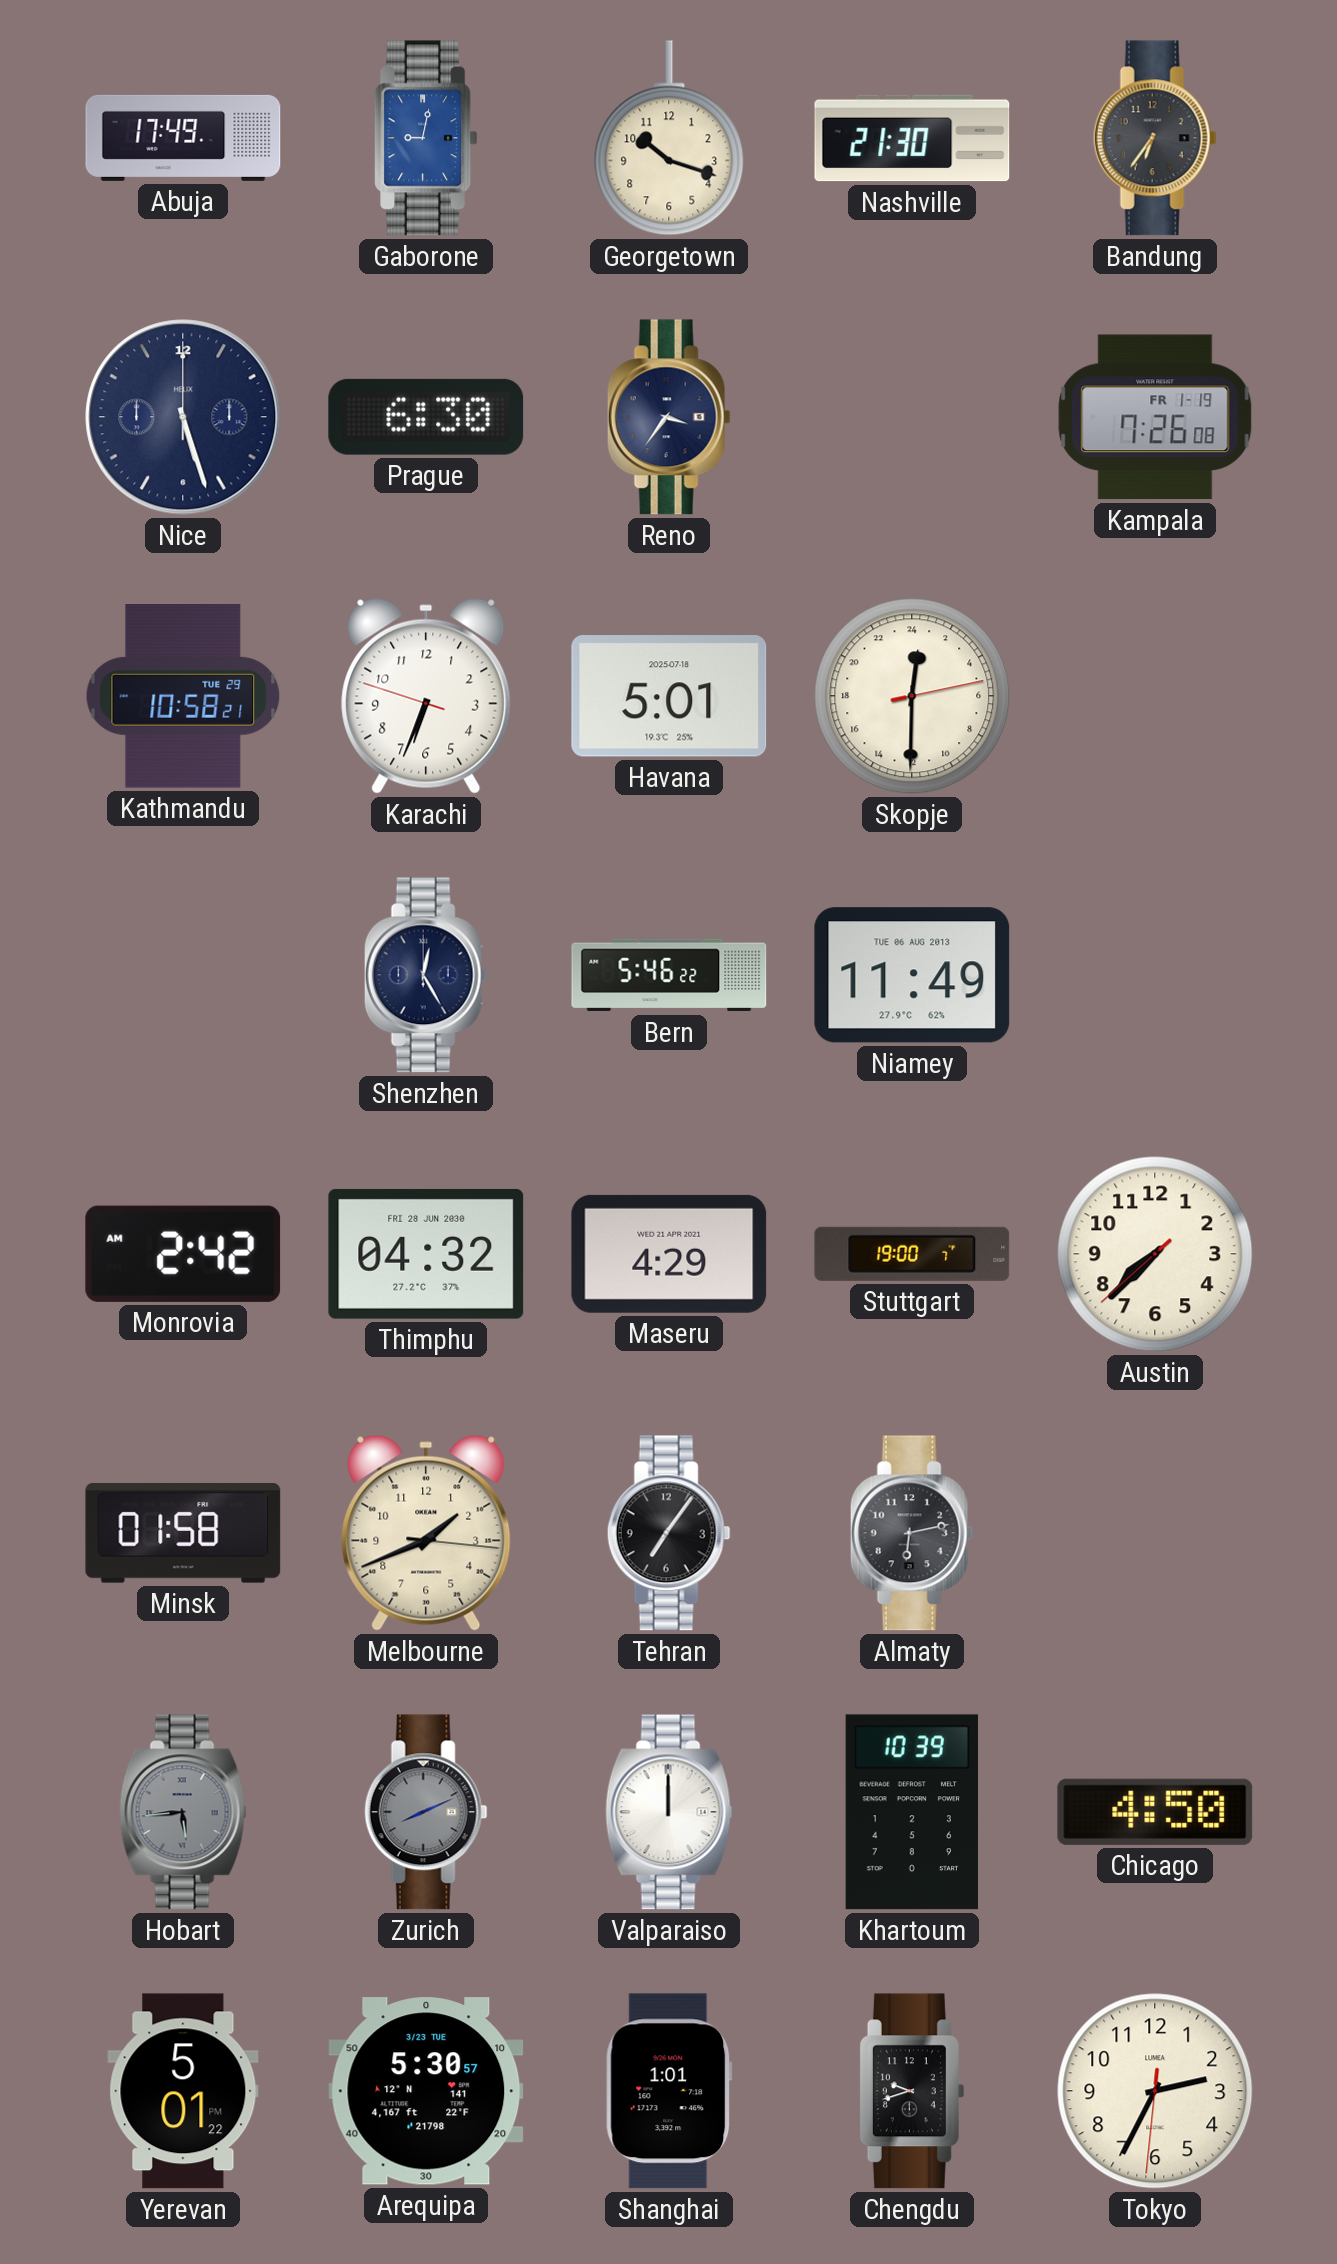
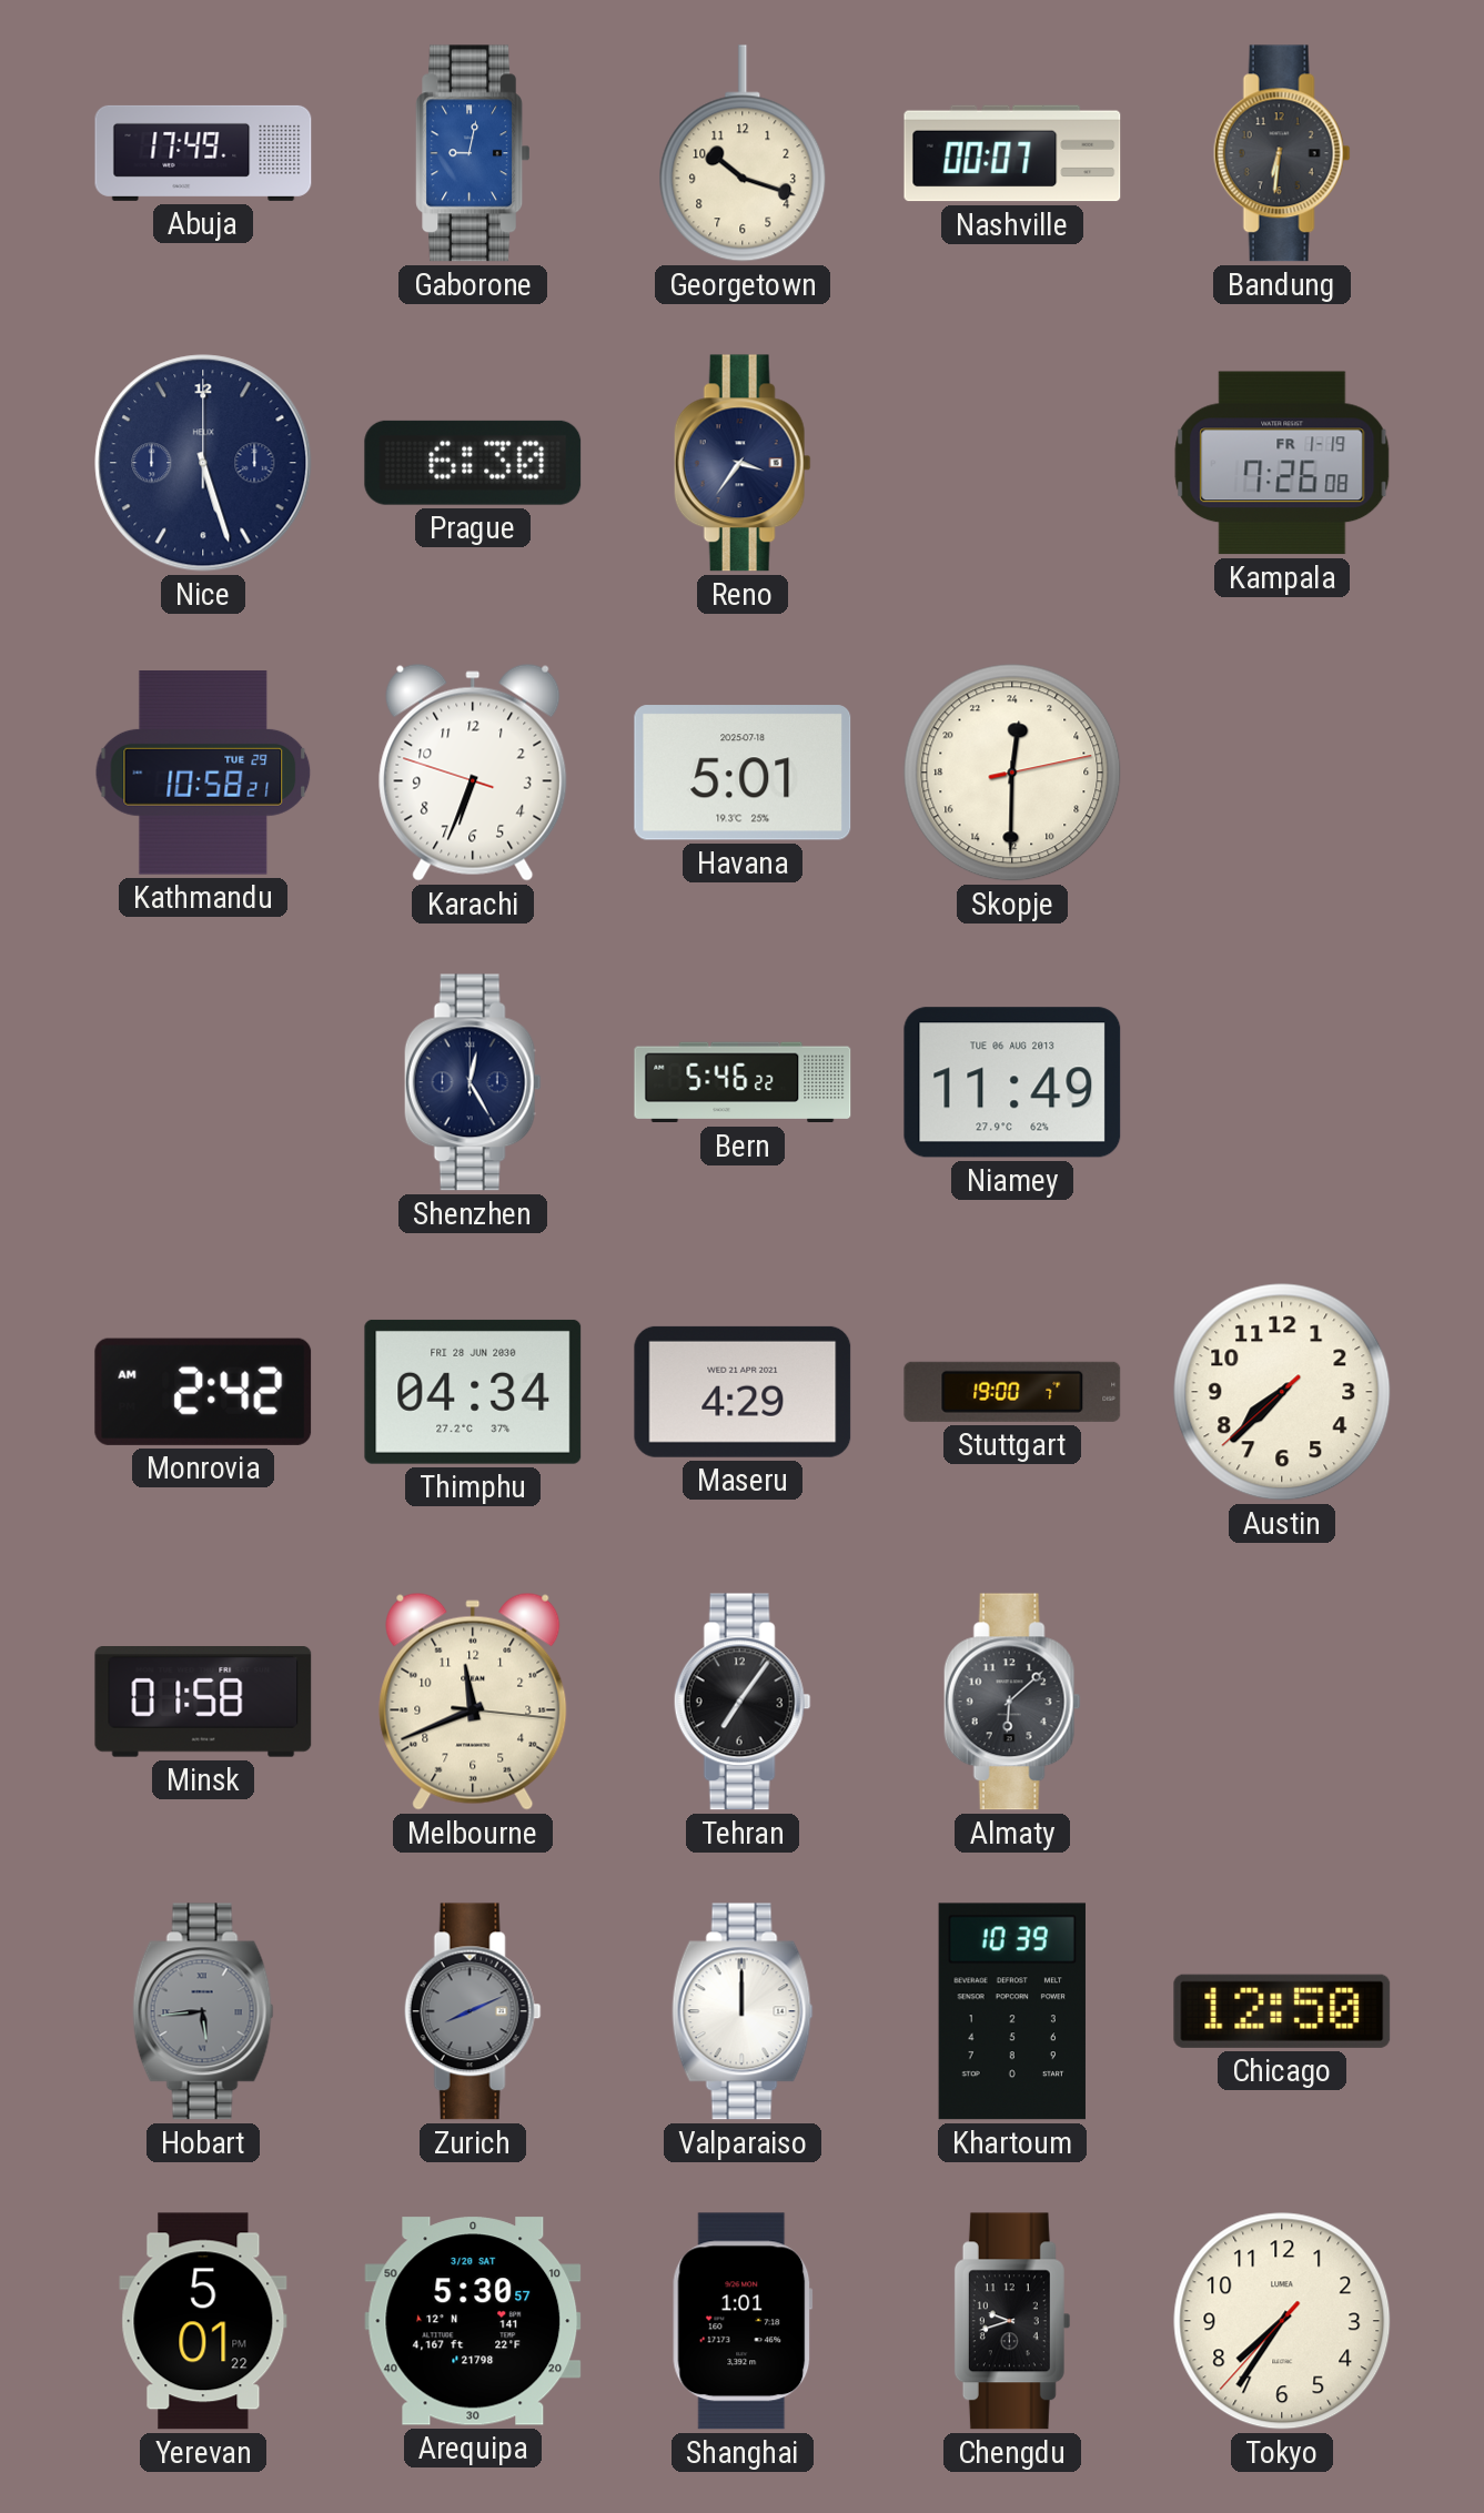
Nashville: 21:30 -> 00:07
Bandung: 6:36 -> 6:31
Thimphu: 04:32 -> 04:34
Melbourne: 1:41 -> 11:41
Almaty: 6:13 -> 6:08
Chicago: 4:50 -> 12:50
Arequipa date: 3/23 TUE -> 3/20 SAT
Tokyo: 2:34 -> 7:35
